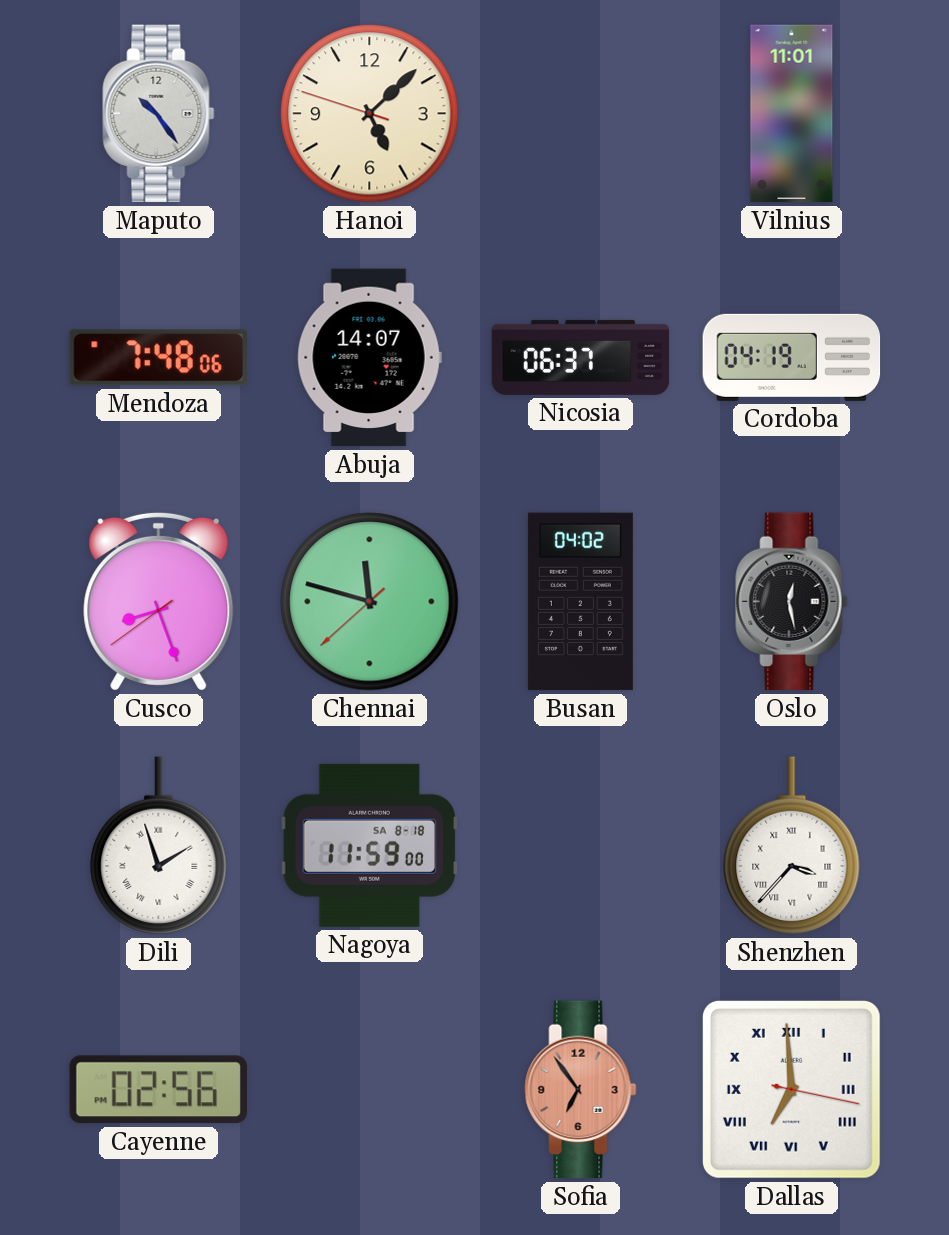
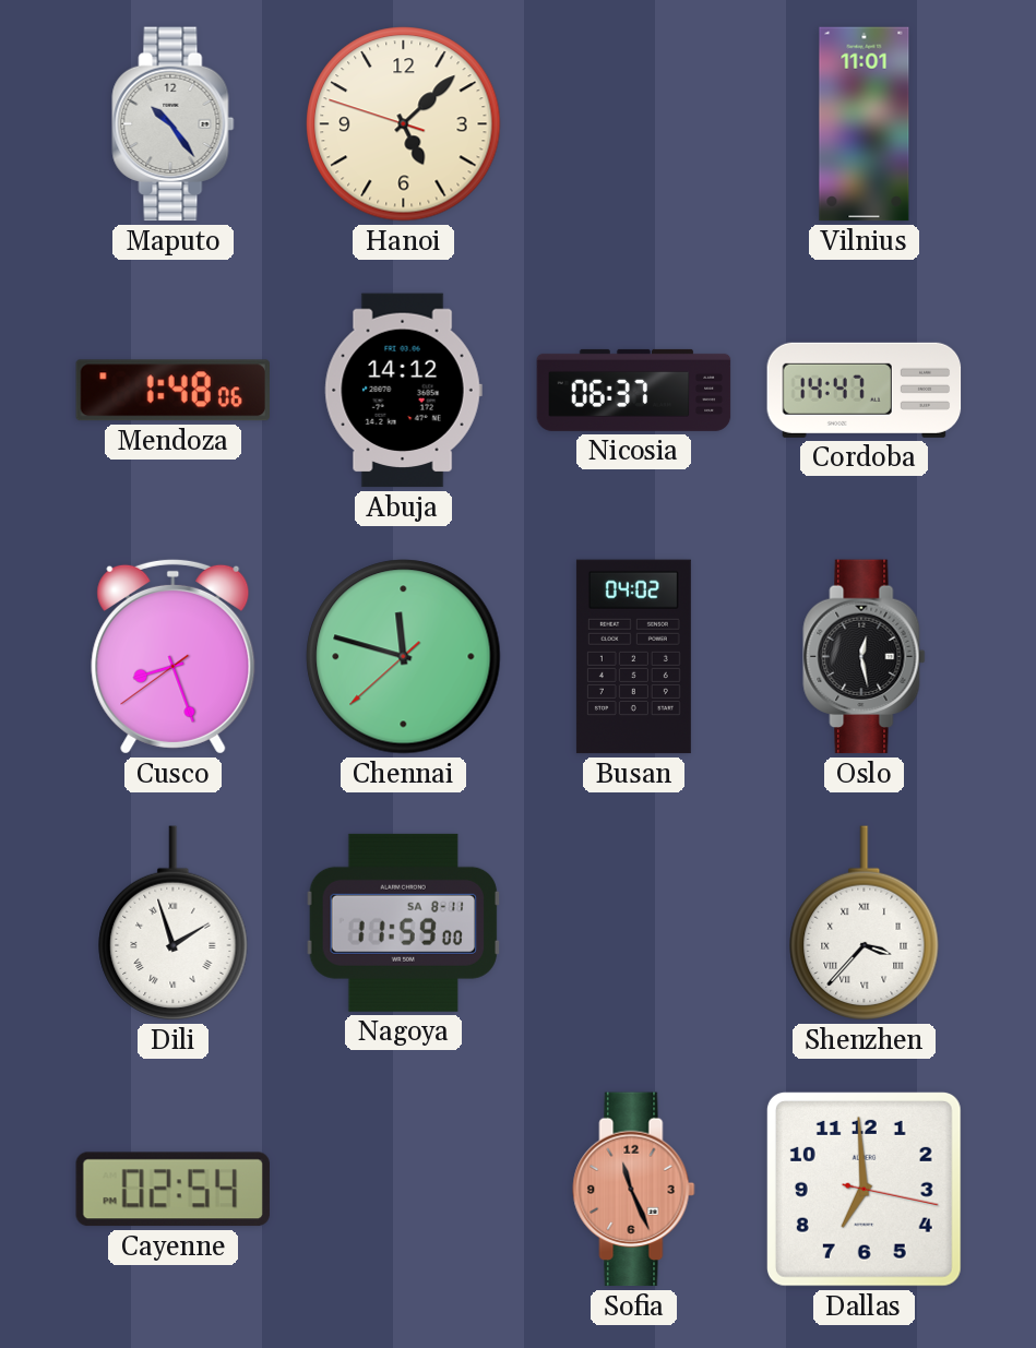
Mendoza: 7:48 -> 1:48
Abuja: 14:07 -> 14:12
Cordoba: 04:19 -> 14:47
Nagoya date: SA 8-18 -> SA 8-11
Cayenne: 02:56 -> 02:54
Sofia: 6:54 -> 11:26
Dallas numerals: Roman -> Arabic
